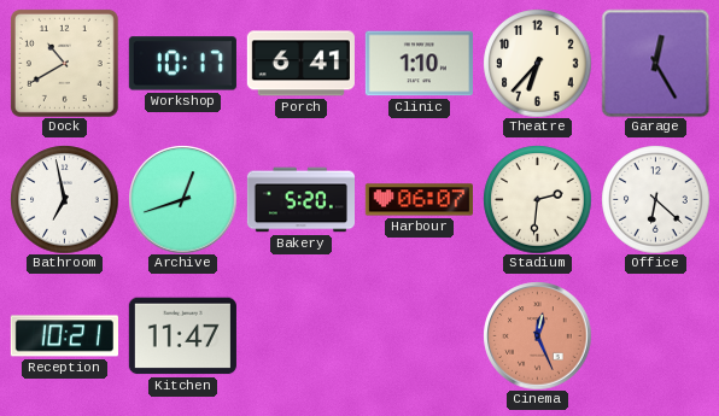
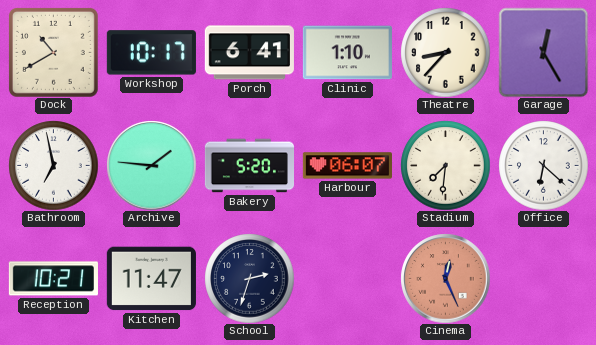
Theatre: 6:37 -> 8:37
Archive: 12:42 -> 1:46
Stadium: 2:31 -> 7:31
School: none -> 2:33
